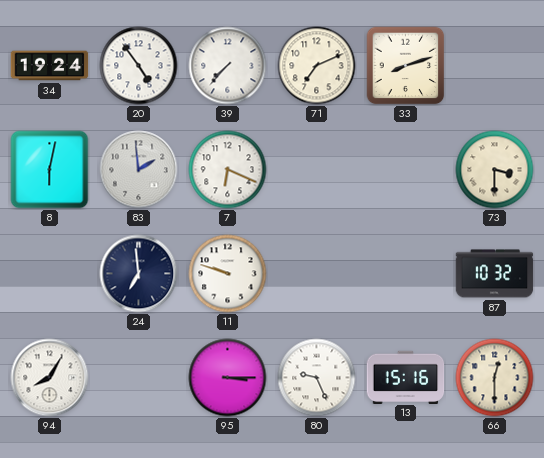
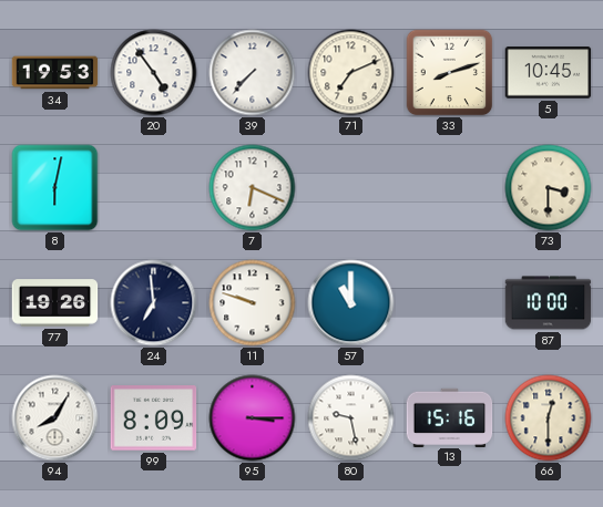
34: 19:24 -> 19:53
5: none -> 10:45
83: 1:59 -> none
77: none -> 19:26
57: none -> 11:00
87: 10:32 -> 10:00
99: none -> 8:09
80: 9:26 -> 9:28
